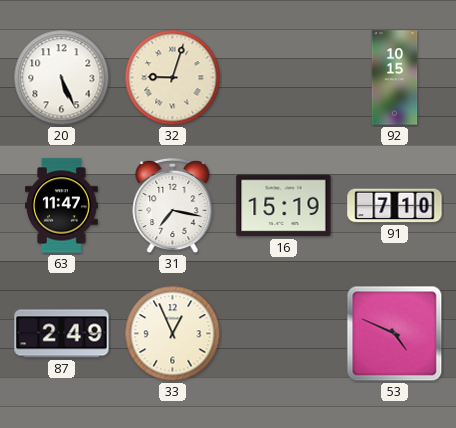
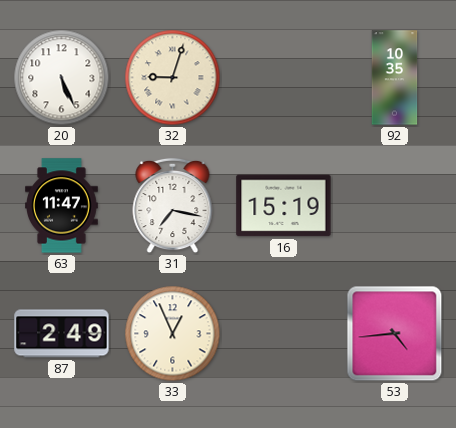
92: 10:15 -> 10:35
91: 7:10 -> none
53: 4:49 -> 4:44
